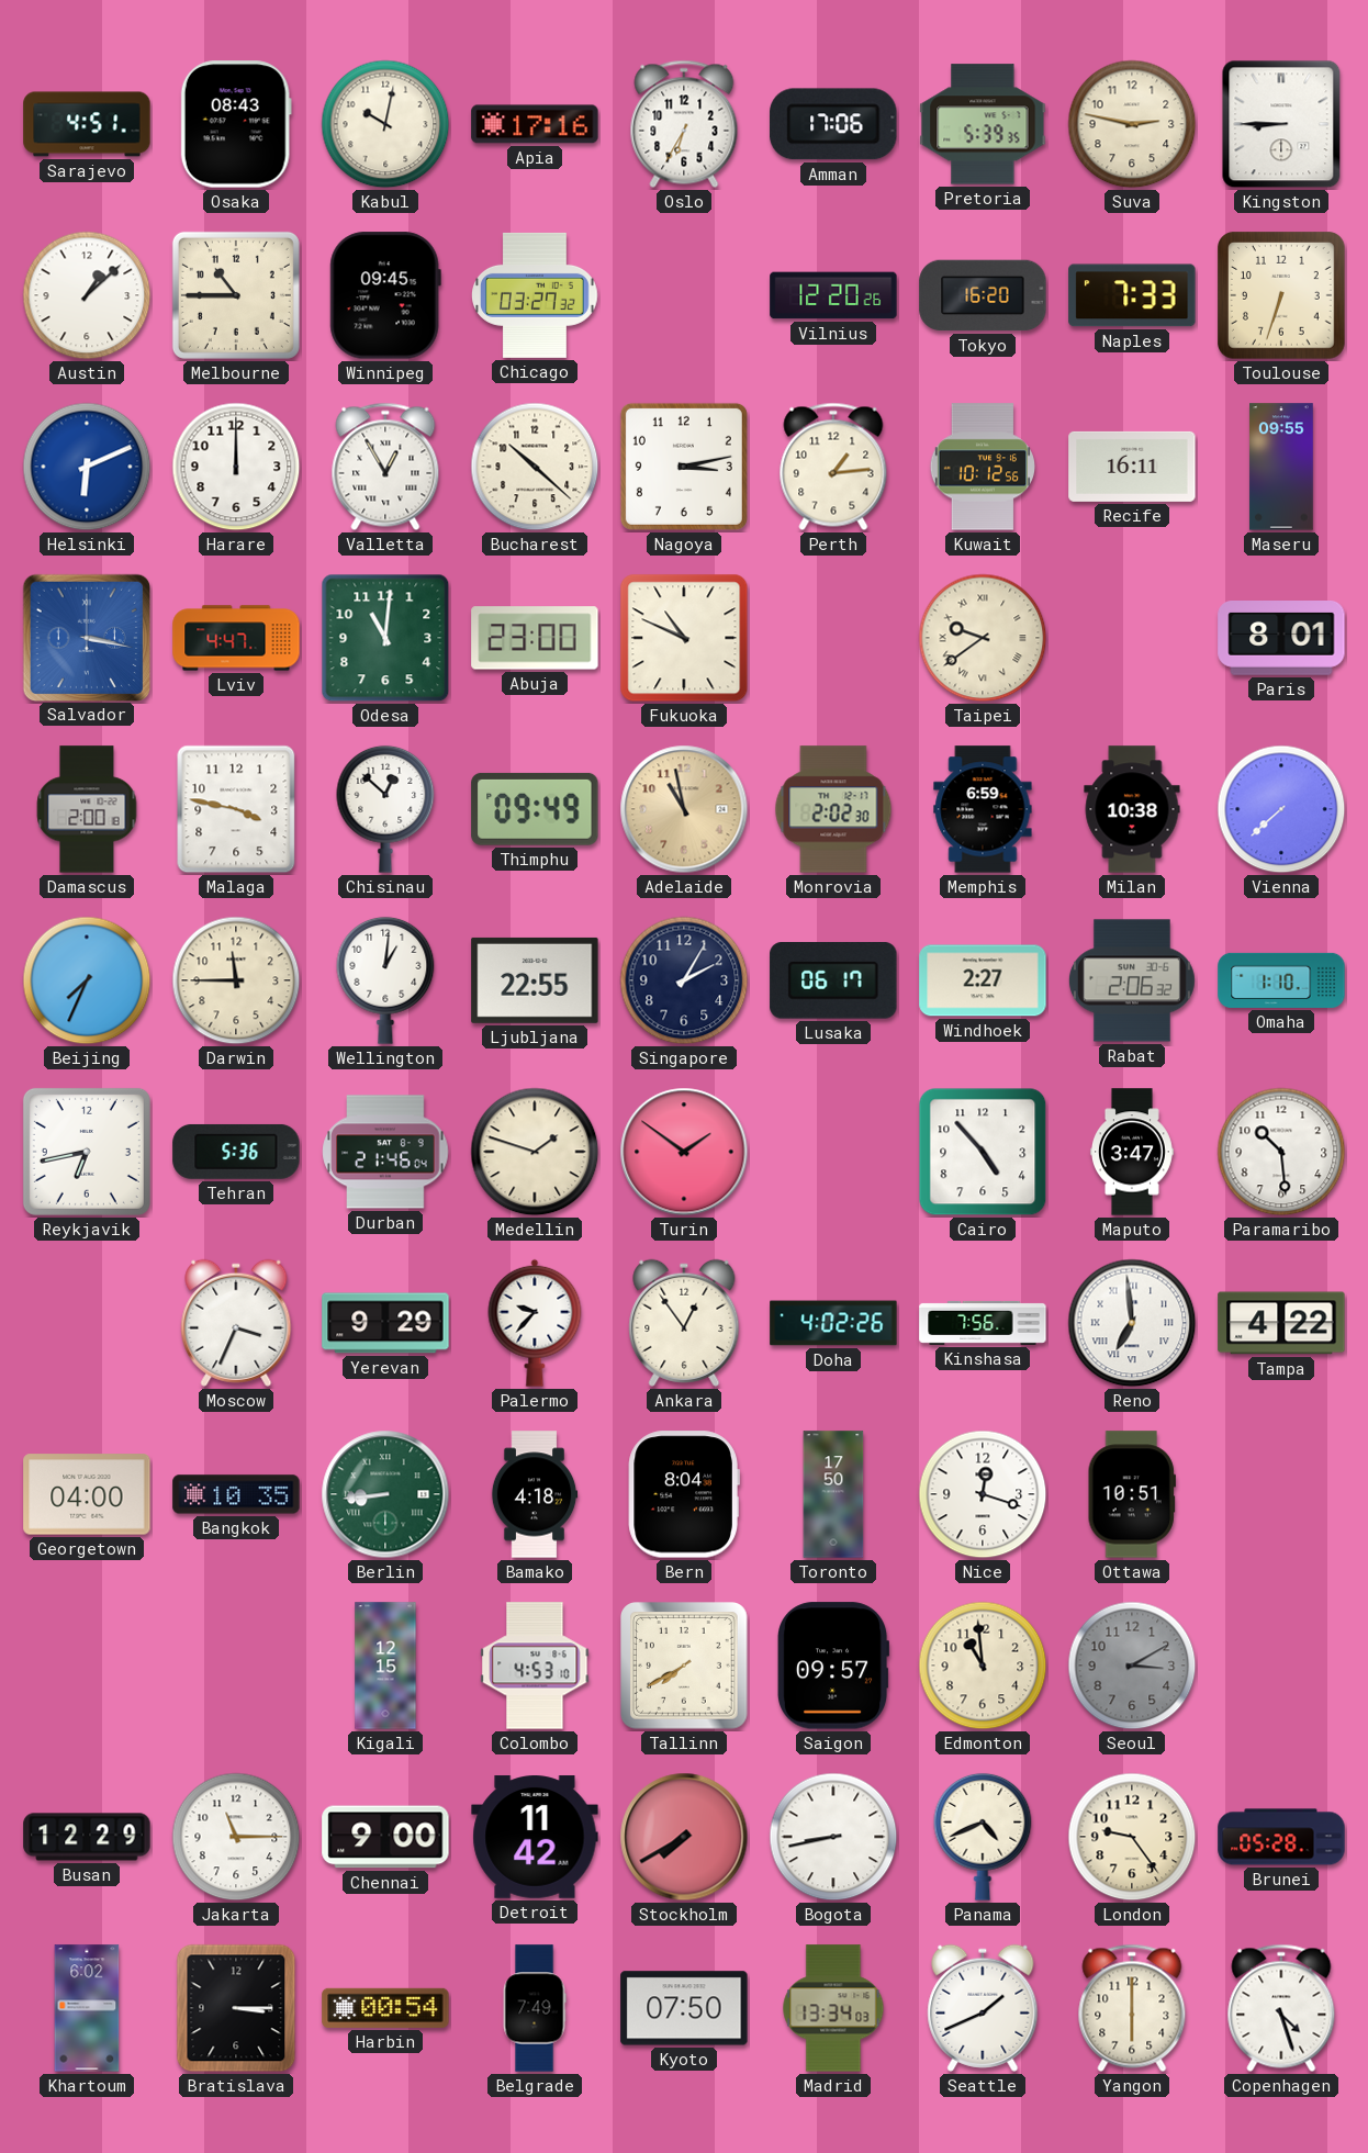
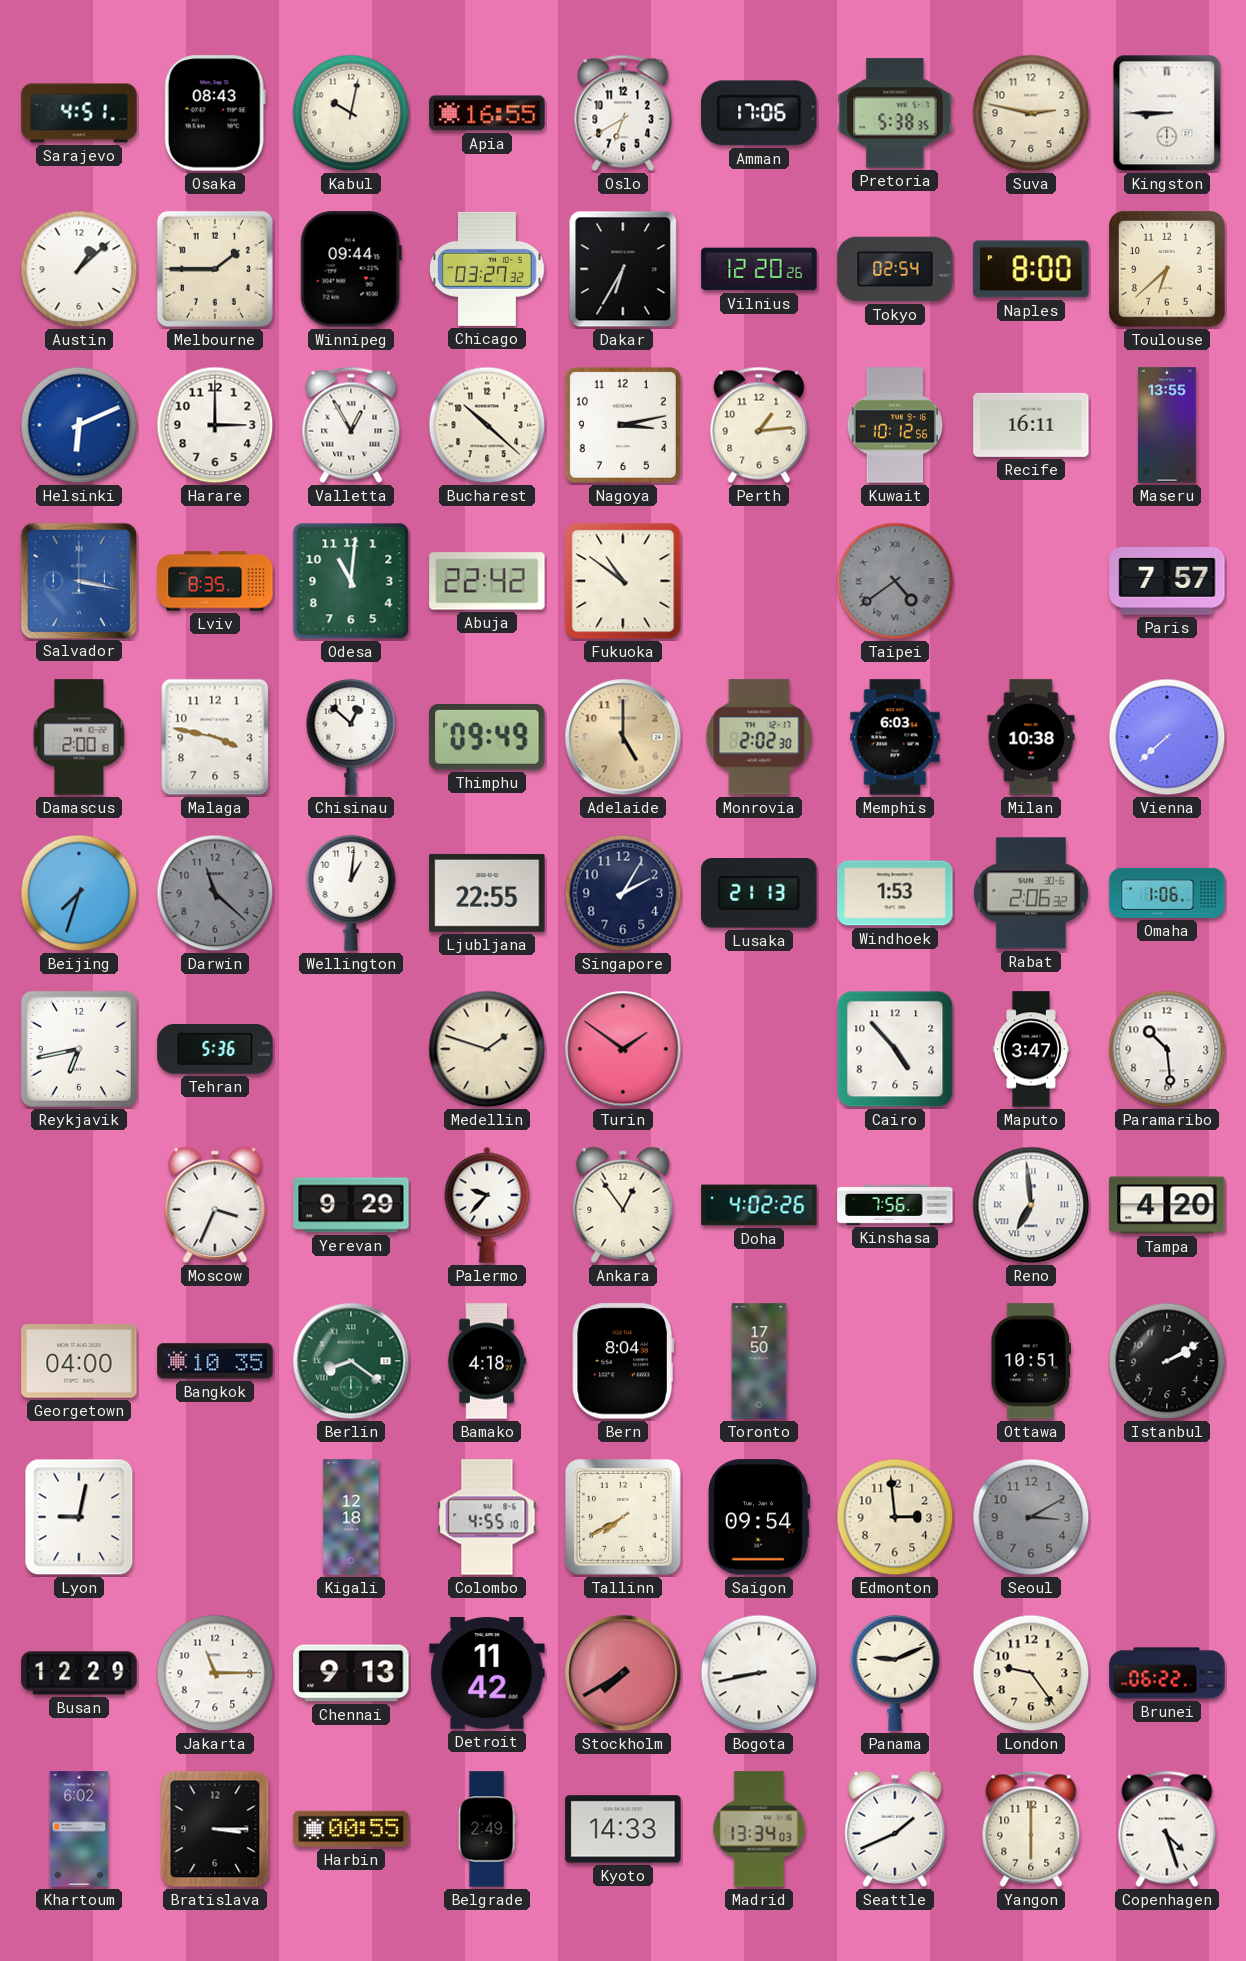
Apia: 17:16 -> 16:55
Oslo: 6:35 -> 6:40
Pretoria: 5:39 -> 5:38
Melbourne: 10:45 -> 1:45
Winnipeg: 09:45 -> 09:44
Dakar: none -> 6:35
Tokyo: 16:20 -> 02:54
Naples: 7:33 -> 8:00
Toulouse: 6:33 -> 6:38
Harare: 12:00 -> 3:00
Maseru: 09:55 -> 13:55
Lviv: 4:47 -> 8:35
Abuja: 23:00 -> 22:42
Fukuoka: 10:49 -> 10:51
Taipei: 9:39 -> 4:39
Taipei dial: cream -> grey
Paris: 8:01 -> 7:57
Adelaide: 10:58 -> 5:00
Memphis: 6:59 -> 6:03
Beijing: 7:34 -> 7:33
Darwin: 11:45 -> 11:22
Darwin dial: cream -> grey
Lusaka: 06:17 -> 21:13
Windhoek: 2:27 -> 1:53
Omaha: 1:10 -> 1:06
Durban: 21:46 -> none
Tampa: 4:22 -> 4:20
Berlin: 8:44 -> 8:21
Nice: 12:18 -> none
Istanbul: none -> 2:10
Lyon: none -> 9:02
Kigali: 12:15 -> 12:18
Colombo: 4:53 -> 4:55
Saigon: 09:57 -> 09:54
Edmonton: 10:59 -> 2:59
Chennai: 9:00 -> 9:13
Panama: 4:41 -> 9:11
Brunei: 05:28 -> 06:22
Harbin: 00:54 -> 00:55
Belgrade: 7:49 -> 2:49
Kyoto: 07:50 -> 14:33
